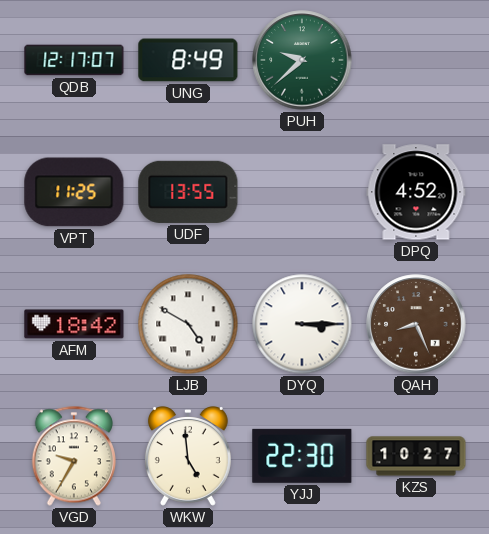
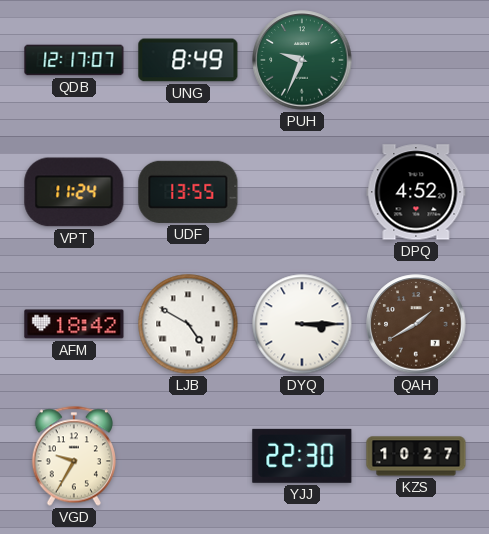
PUH: 9:38 -> 9:34
VPT: 11:25 -> 11:24
QAH: 8:26 -> 1:40
WKW: 4:59 -> none
